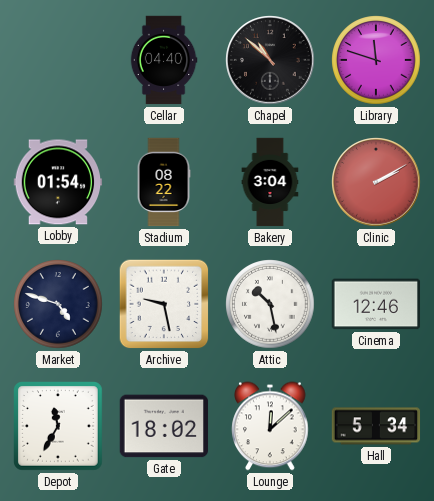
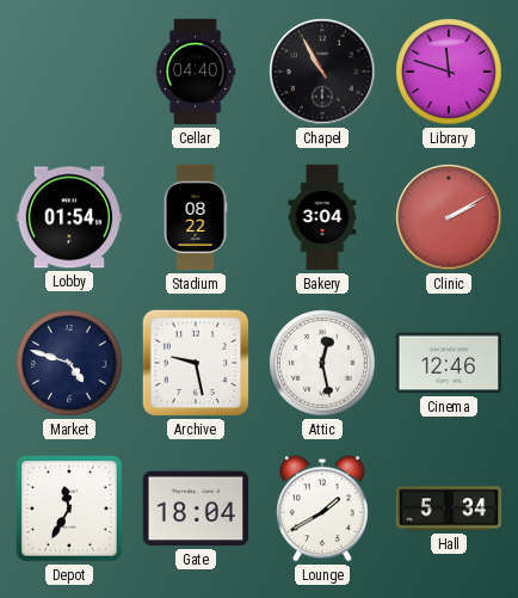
Chapel: 10:52 -> 10:55
Attic: 10:28 -> 12:28
Gate: 18:02 -> 18:04
Lounge: 12:08 -> 1:40
